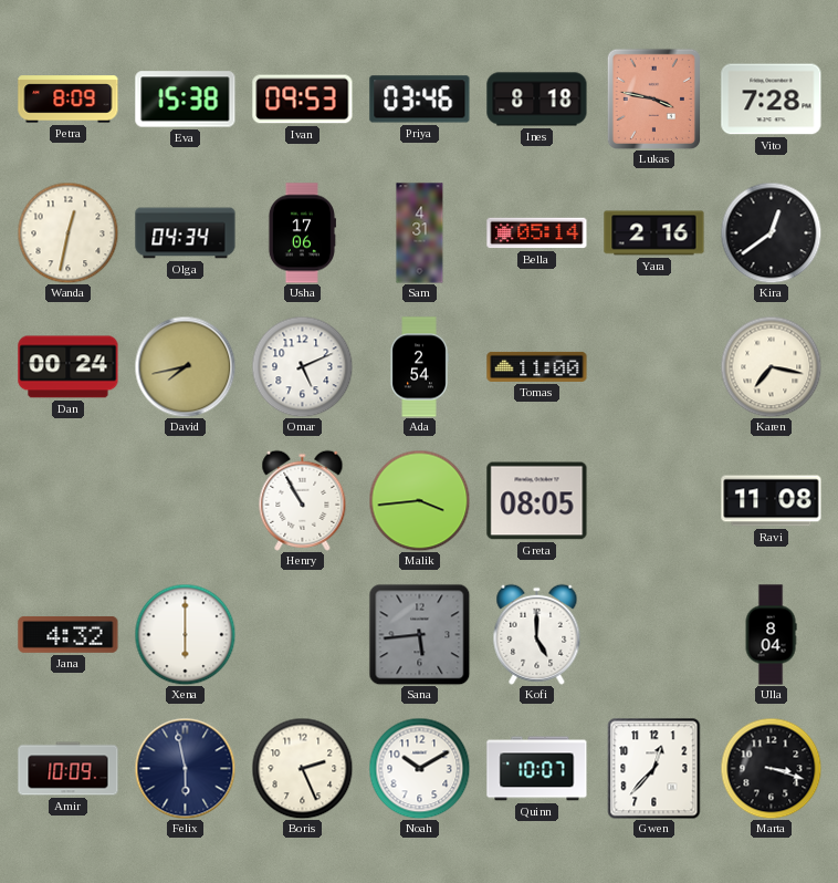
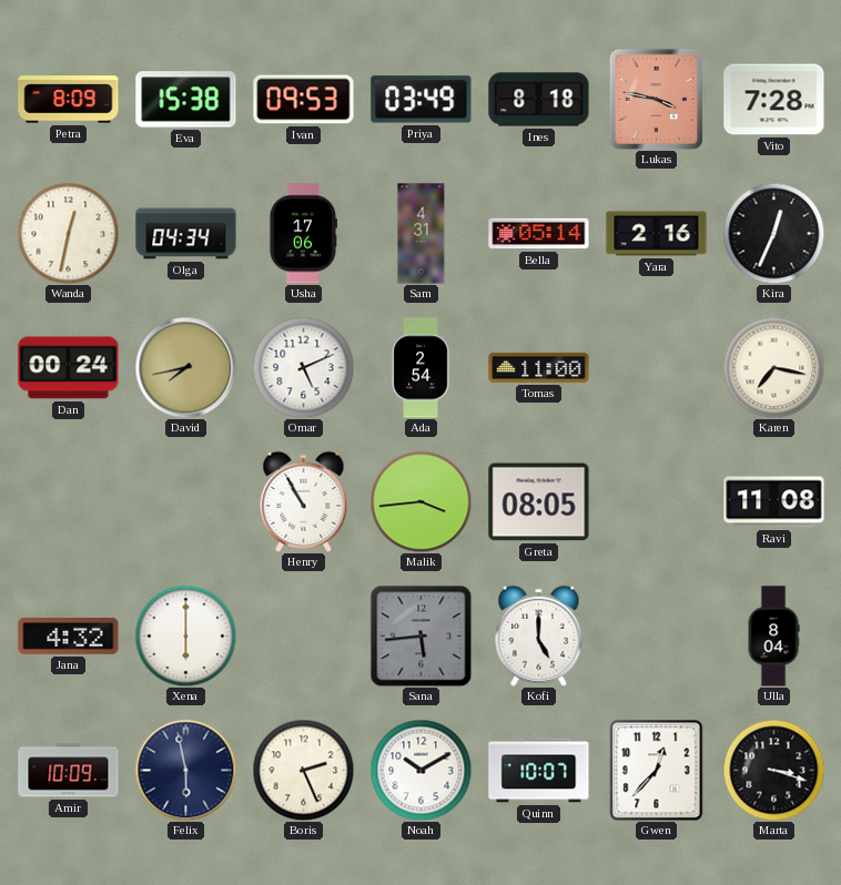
Priya: 03:46 -> 03:49
Kira: 12:39 -> 12:34
